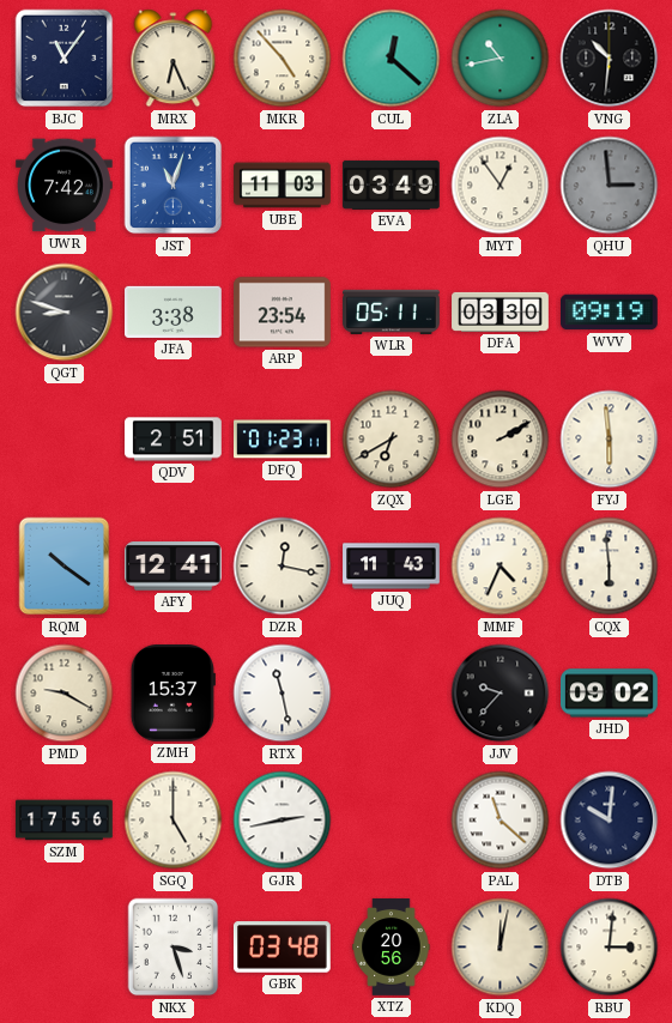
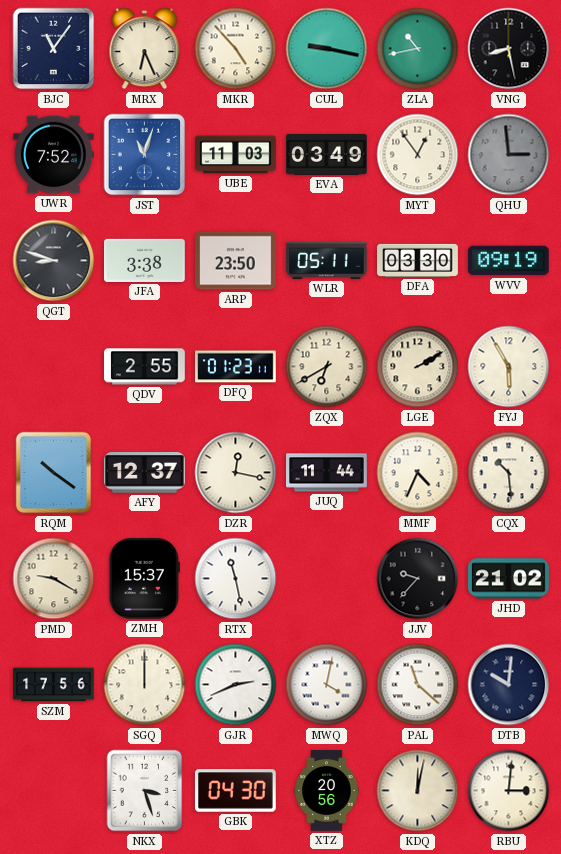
CUL: 12:22 -> 9:17
VNG: 10:31 -> 8:28
UWR: 7:42 -> 7:52
ARP: 23:54 -> 23:50
QDV: 2:51 -> 2:55
FYJ: 5:59 -> 5:55
AFY: 12:41 -> 12:37
JUQ: 11:43 -> 11:44
CQX: 5:59 -> 10:29
JHD: 09:02 -> 21:02
SGQ: 5:00 -> 12:00
GJR: 2:43 -> 2:41
MWQ: none -> 4:02
GBK: 03:48 -> 04:30
